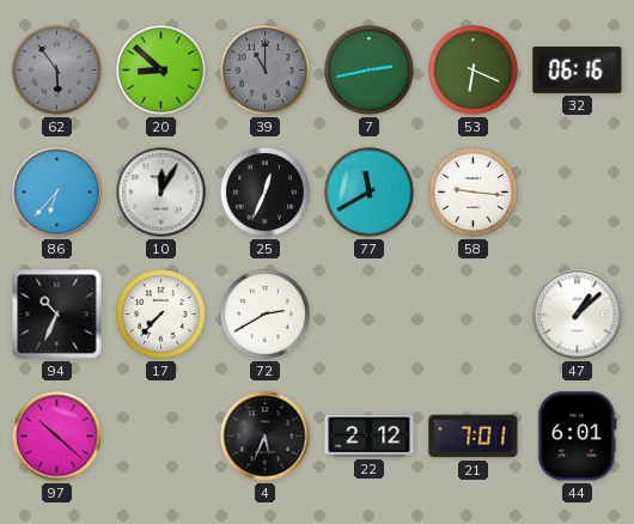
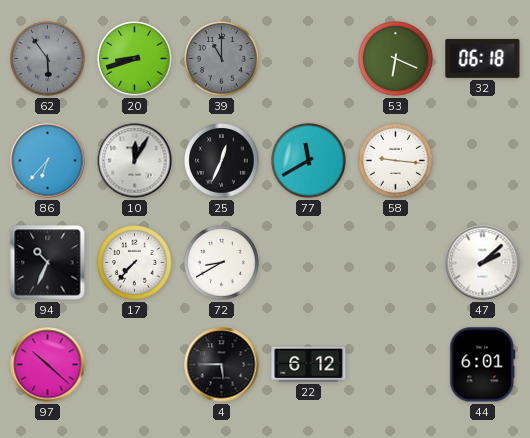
20: 8:52 -> 8:42
7: 2:43 -> none
32: 06:16 -> 06:18
72: 2:40 -> 8:40
47: 1:08 -> 2:08
4: 5:34 -> 5:45
22: 2:12 -> 6:12
21: 7:01 -> none
